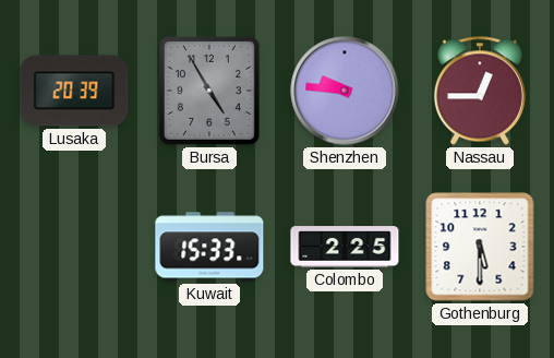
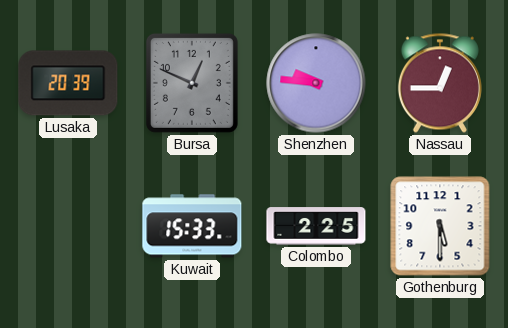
Bursa: 4:55 -> 12:49
